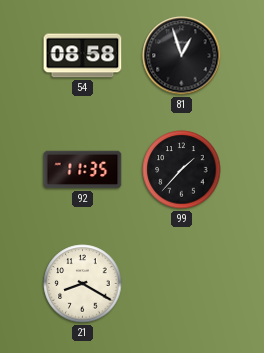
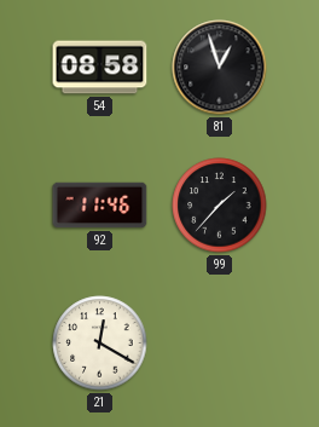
92: 11:35 -> 11:46
21: 8:20 -> 12:20
